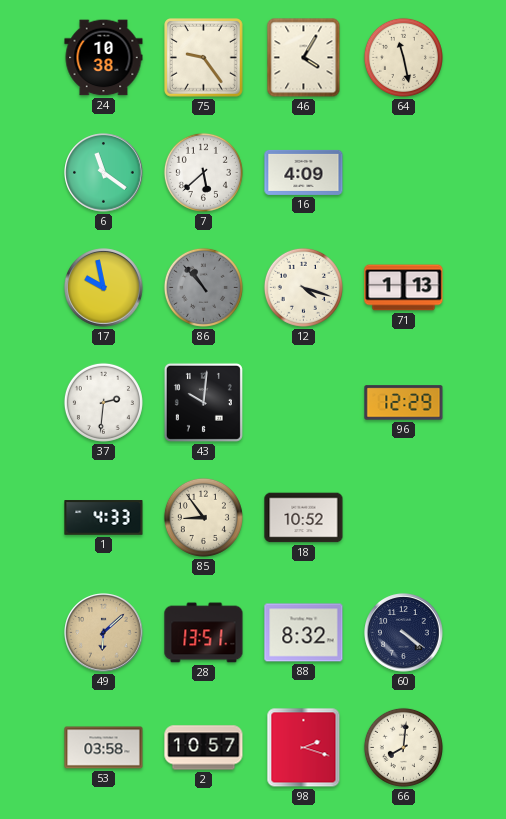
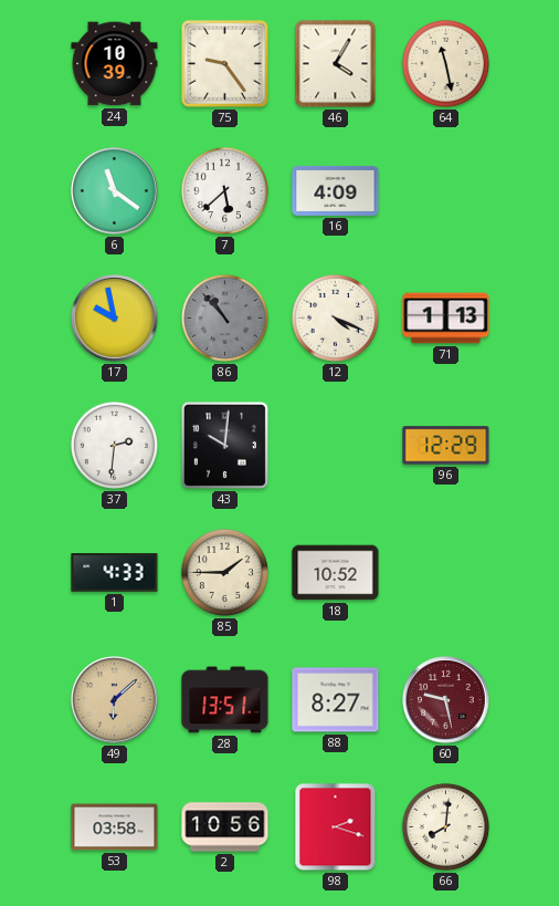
24: 10:38 -> 10:39
12: 4:18 -> 4:19
85: 8:54 -> 1:45
88: 8:32 -> 8:27
60: 4:21 -> 9:28
60 dial: navy -> burgundy
2: 10:57 -> 10:56
